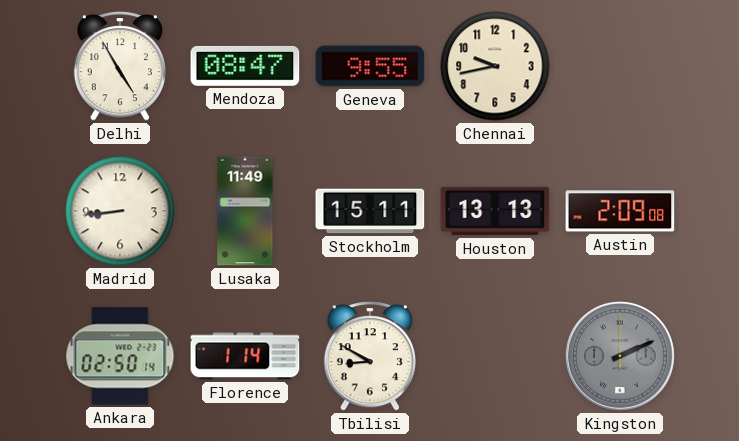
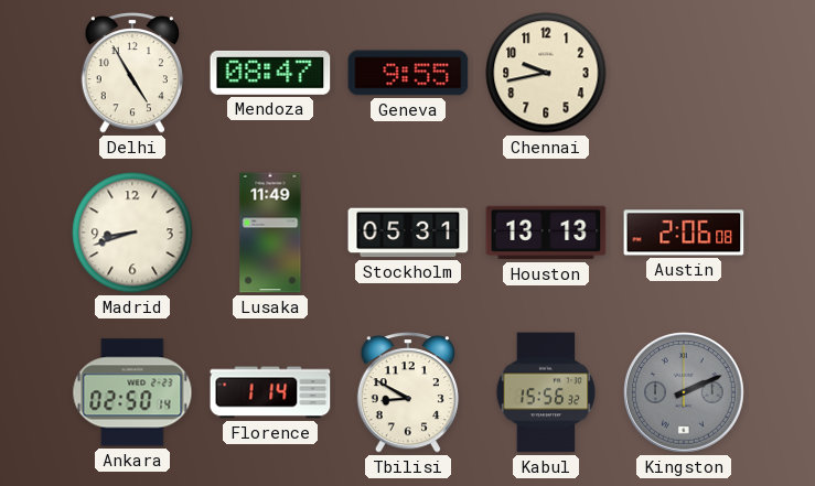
Madrid: 8:44 -> 8:42
Stockholm: 15:11 -> 05:31
Austin: 2:09 -> 2:06
Kabul: none -> 15:56
